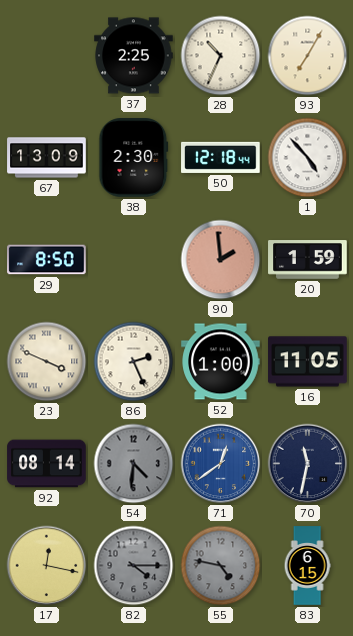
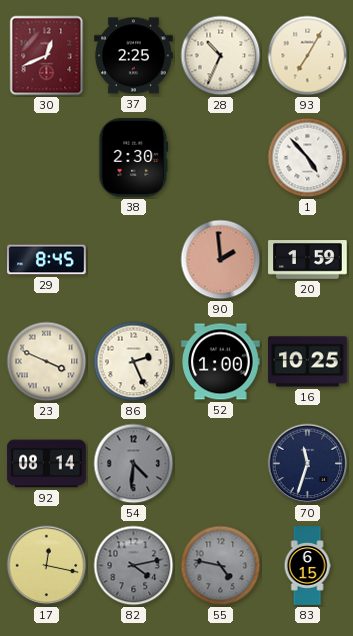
30: none -> 12:41
67: 13:09 -> none
50: 12:18 -> none
29: 8:50 -> 8:45
16: 11:05 -> 10:25
71: 12:39 -> none
70: 11:32 -> 11:33
82: 4:15 -> 4:13
